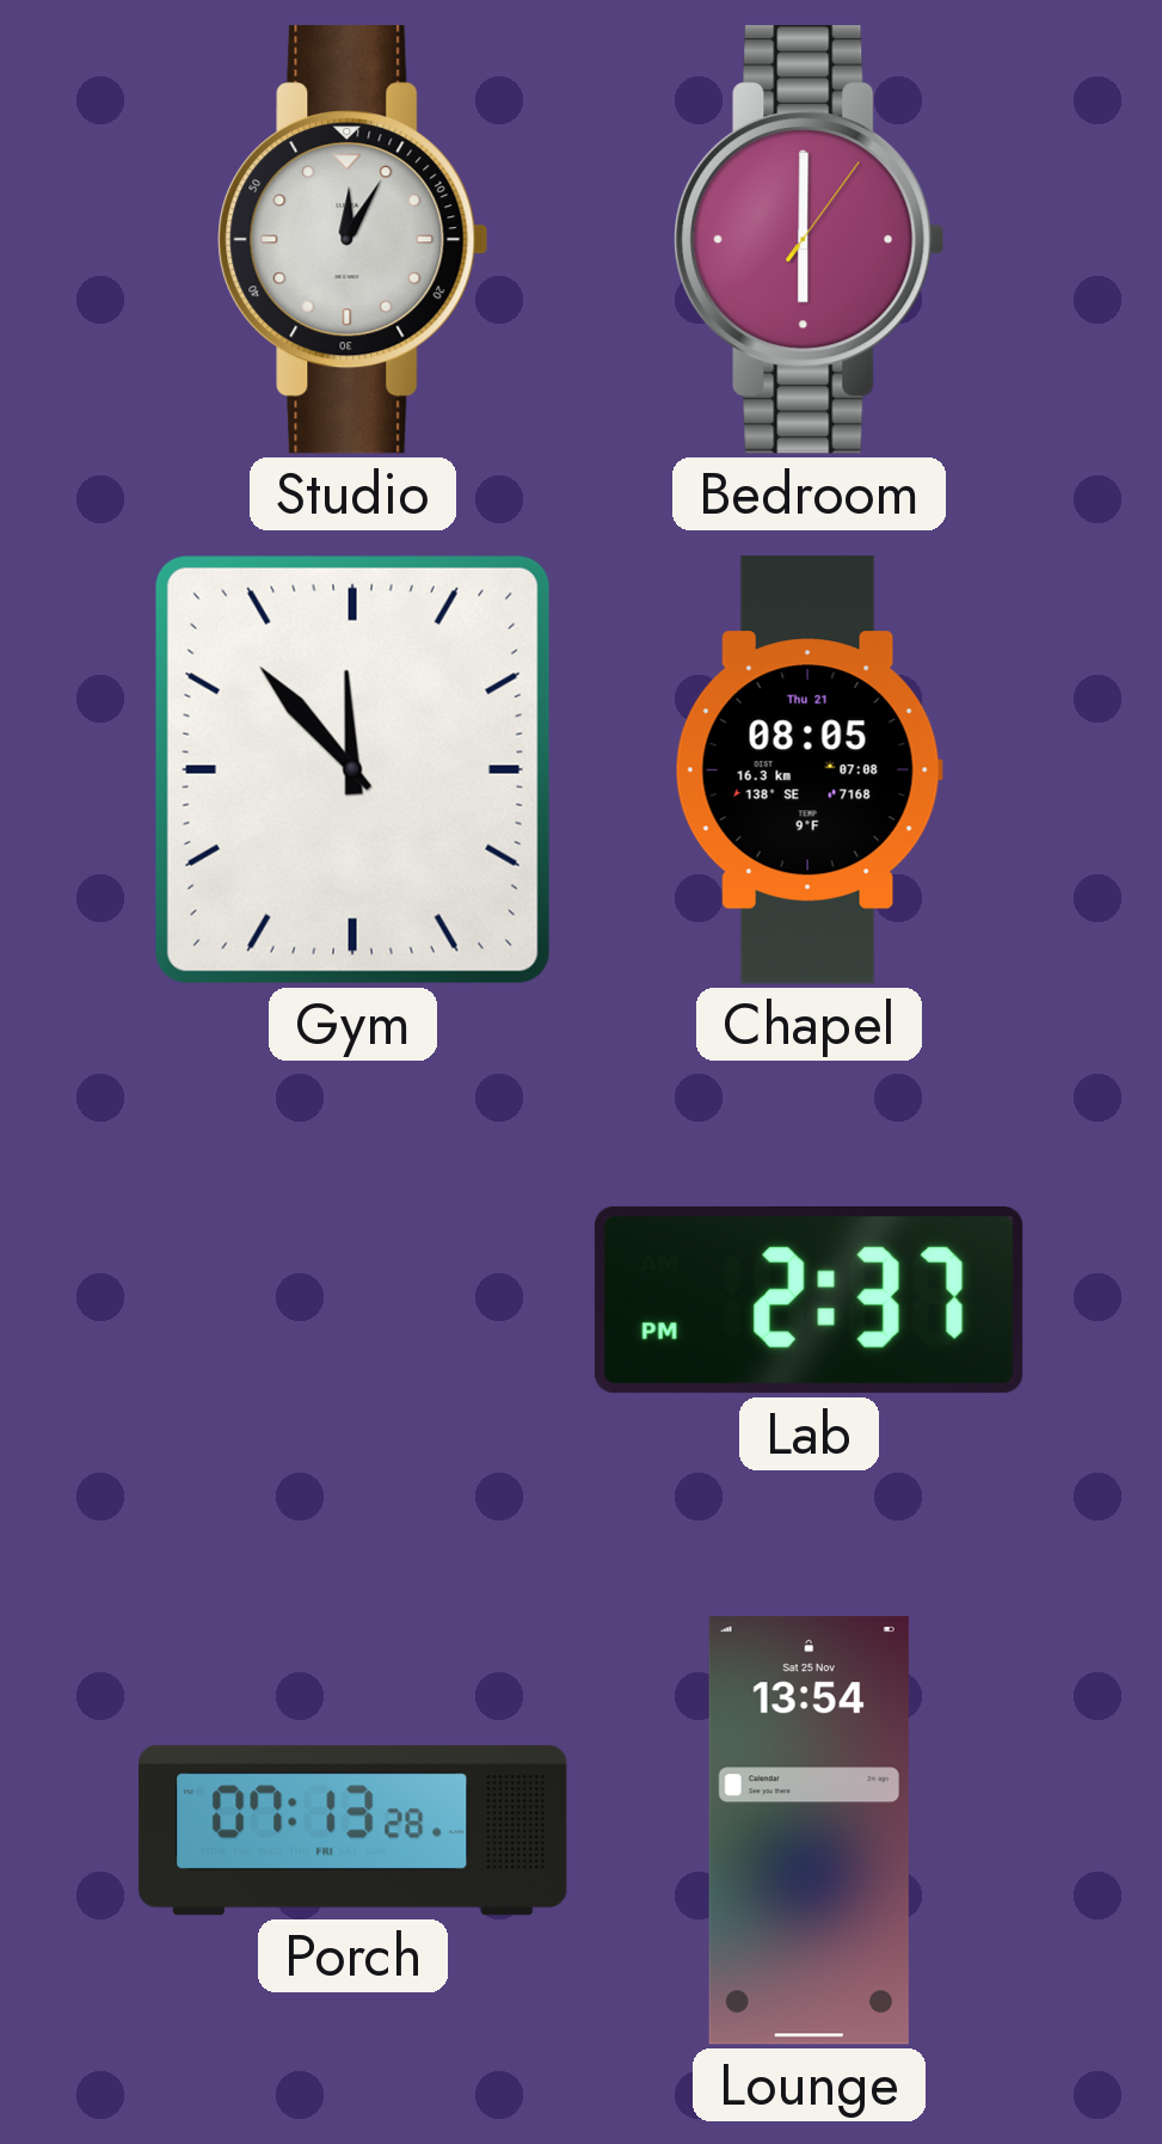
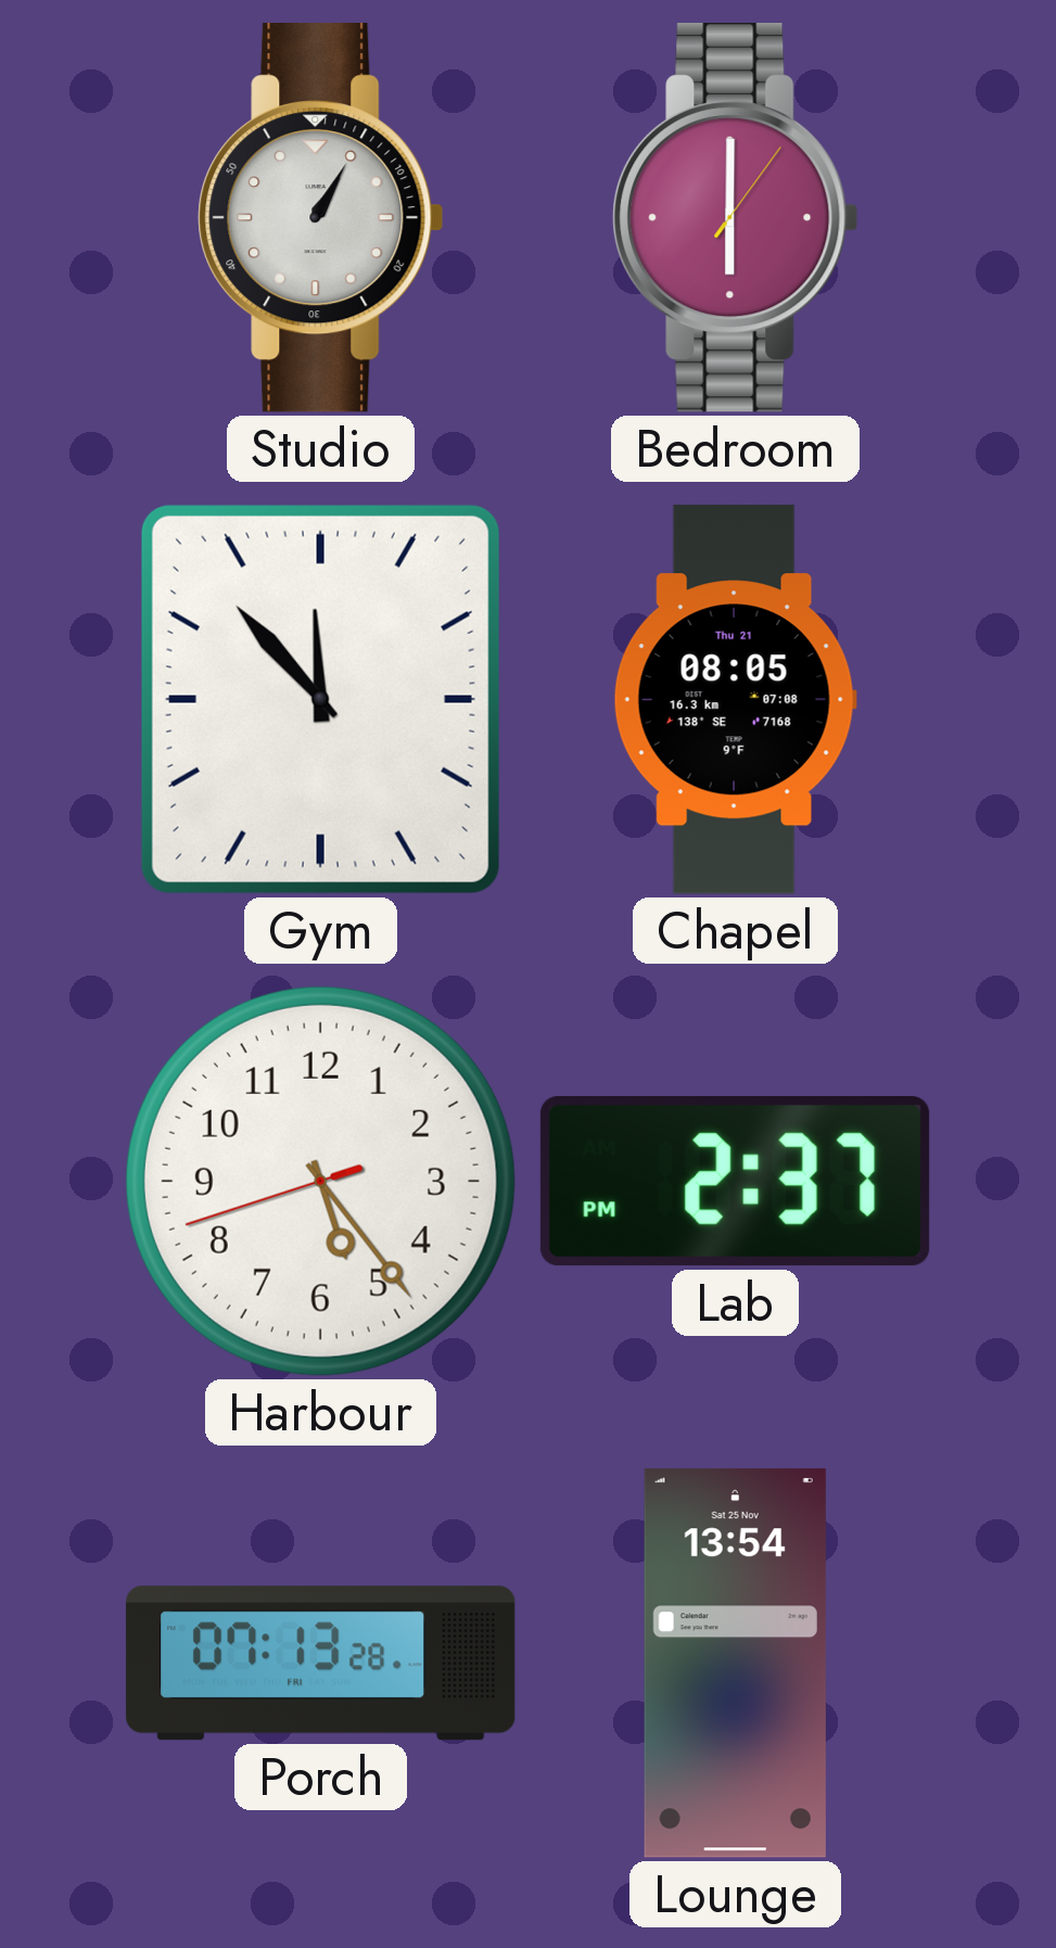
Studio: 12:05 -> 1:05
Harbour: none -> 5:23
